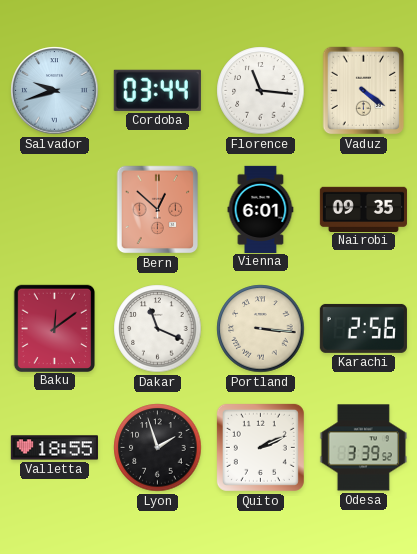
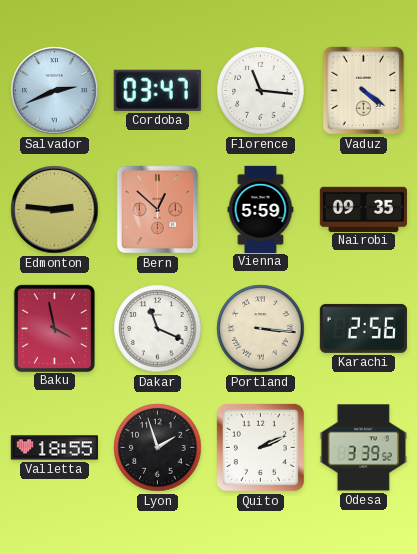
Salvador: 9:42 -> 2:41
Cordoba: 03:44 -> 03:47
Edmonton: none -> 2:46
Vienna: 6:01 -> 5:59
Baku: 12:09 -> 3:58
